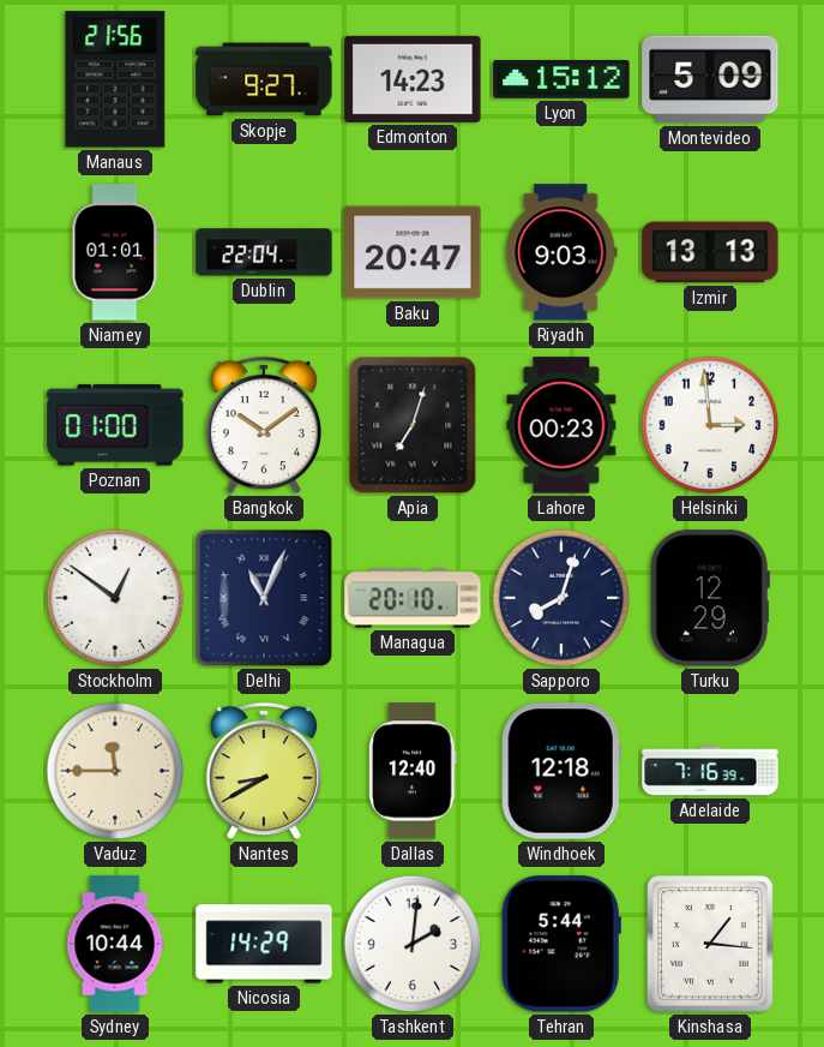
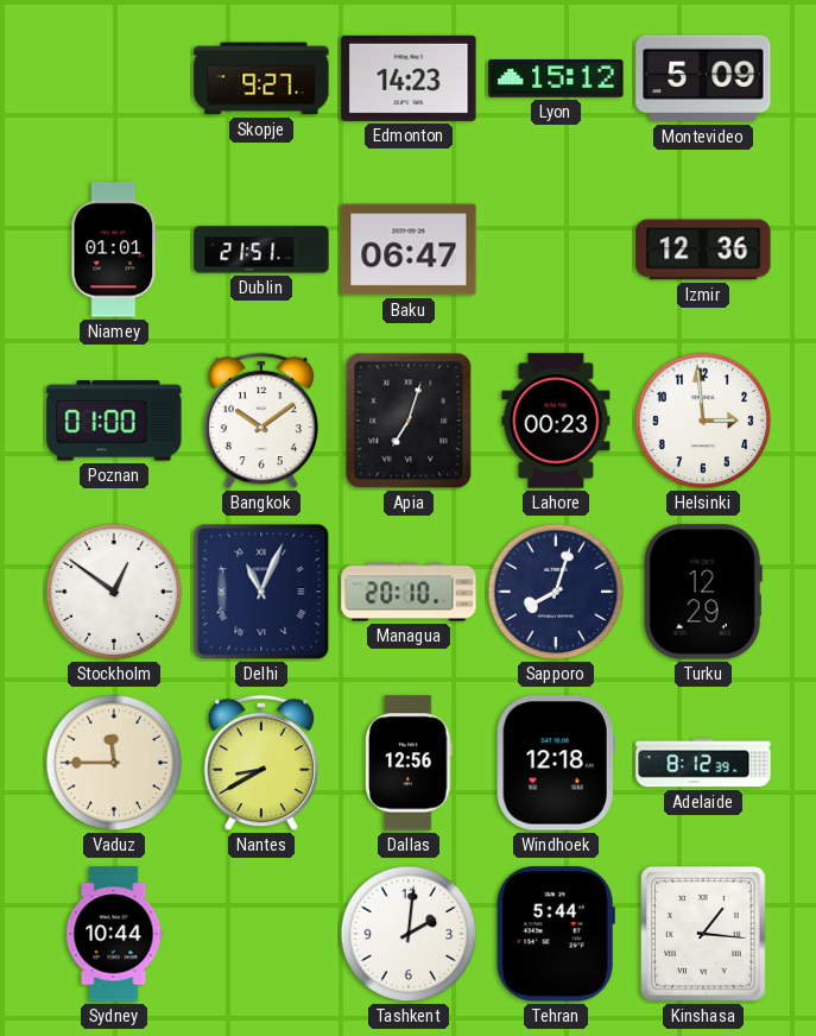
Manaus: 21:56 -> none
Dublin: 22:04 -> 21:51
Baku: 20:47 -> 06:47
Riyadh: 9:03 -> none
Izmir: 13:13 -> 12:36
Dallas: 12:40 -> 12:56
Adelaide: 7:16 -> 8:12
Nicosia: 14:29 -> none
